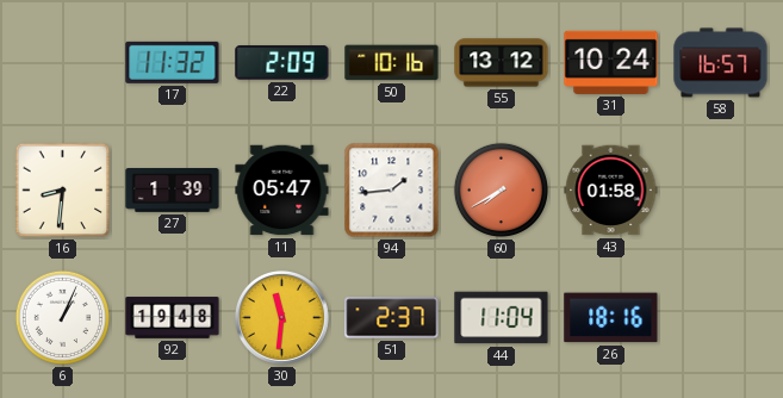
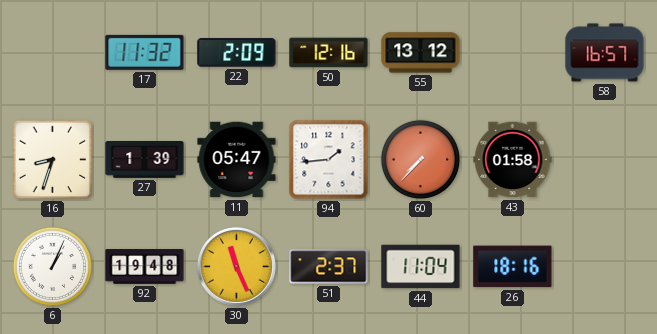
50: 10:16 -> 12:16
31: 10:24 -> none
16: 8:31 -> 8:33
60: 7:40 -> 7:37
30: 11:31 -> 11:26
